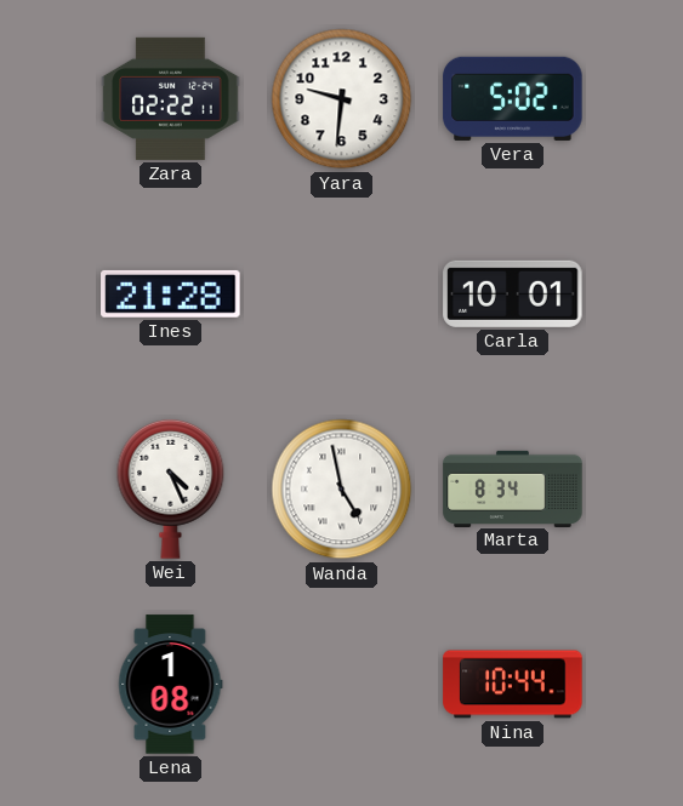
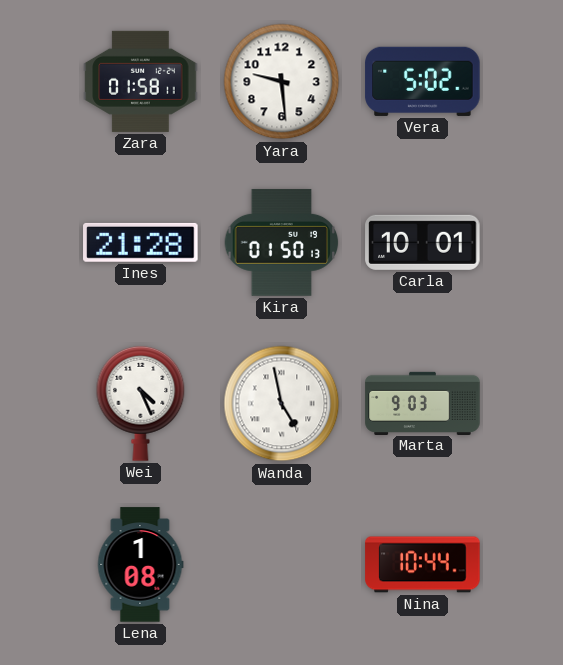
Zara: 02:22 -> 01:58
Yara: 9:31 -> 9:29
Kira: none -> 01:50
Marta: 8:34 -> 9:03
